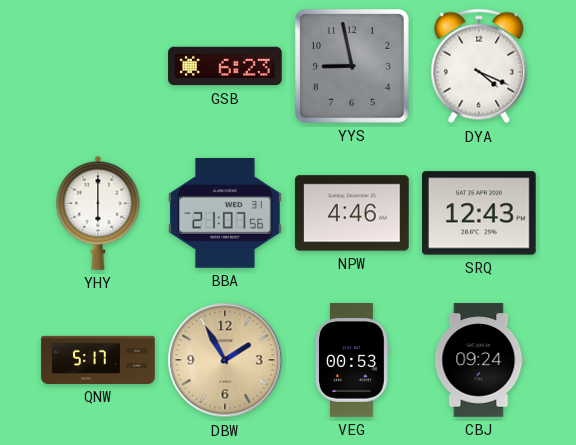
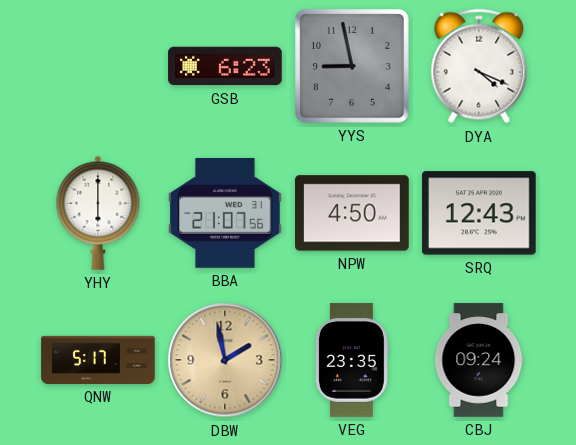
NPW: 4:46 -> 4:50
DBW: 1:55 -> 1:58
VEG: 00:53 -> 23:35
